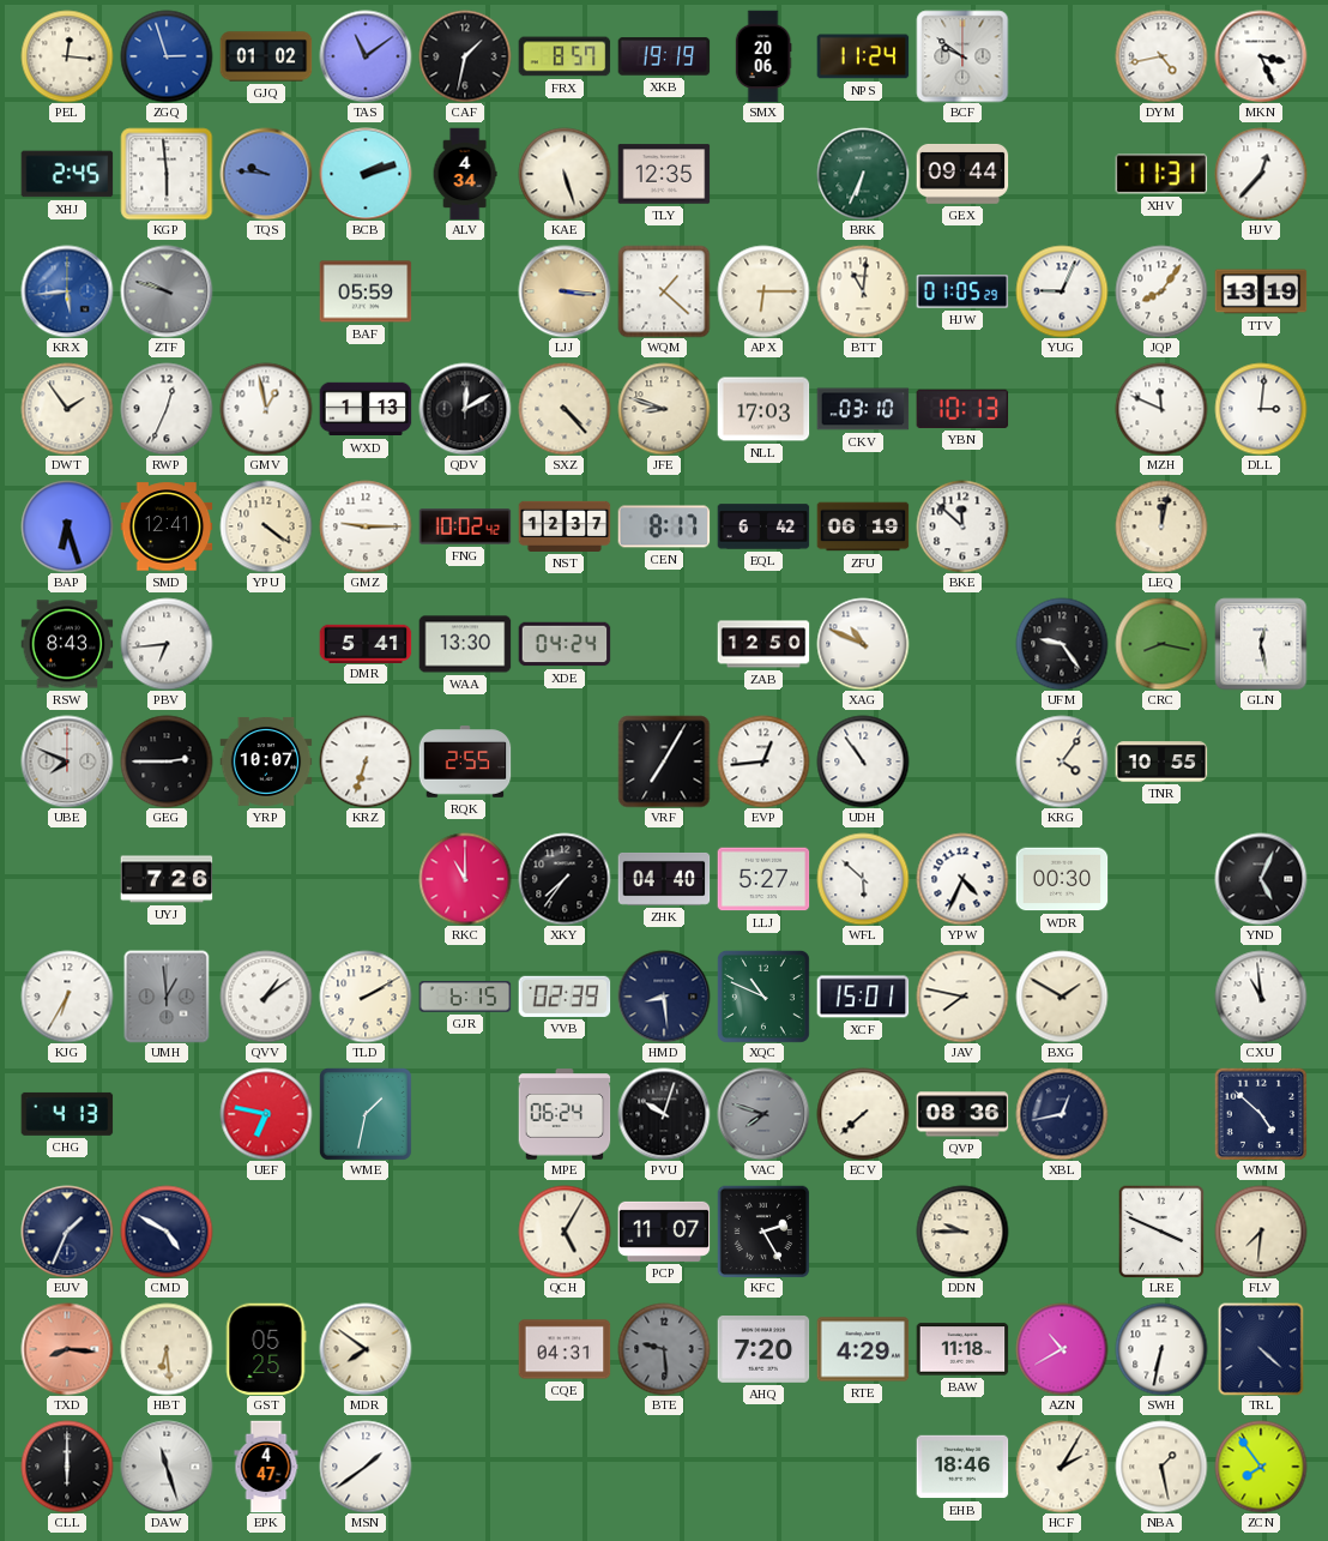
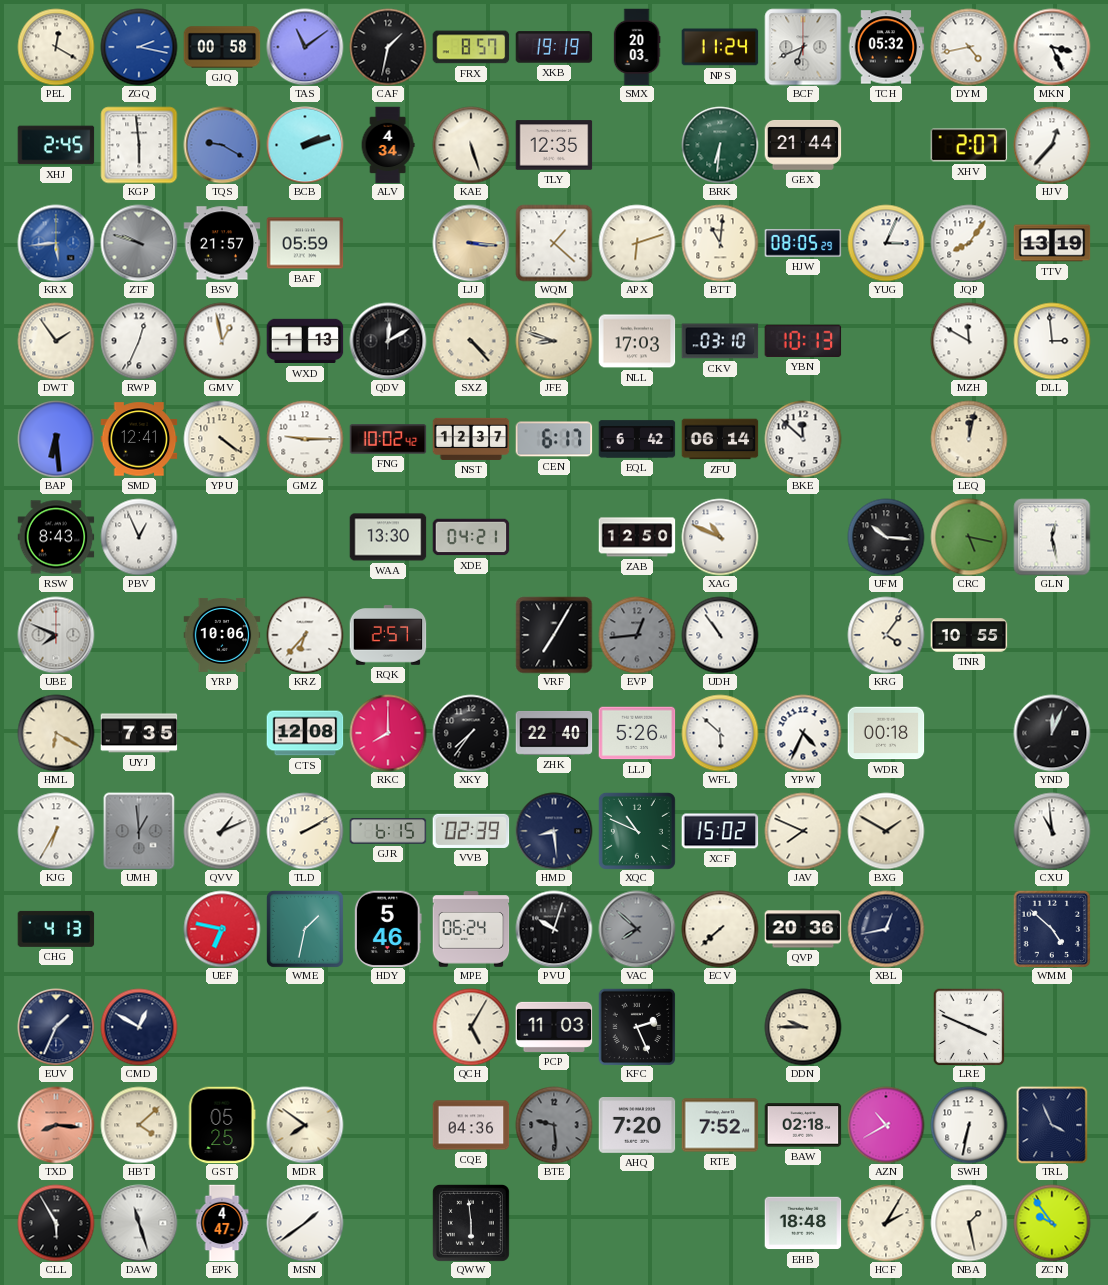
PEL: 12:16 -> 12:20
ZGQ: 2:57 -> 2:17
GJQ: 01:02 -> 00:58
SMX: 20:06 -> 20:03
BCF: 9:51 -> 6:41
TCH: none -> 05:32
TQS: 9:46 -> 9:20
BRK: 6:34 -> 6:31
GEX: 09:44 -> 21:44
XHV: 11:31 -> 2:07
BSV: none -> 21:57
APX: 6:15 -> 6:12
HJW: 01:05 -> 08:05
YUG: 9:04 -> 3:04
MZH: 11:49 -> 11:50
DLL: 3:01 -> 2:59
BAP: 6:27 -> 6:29
CEN: 8:17 -> 6:17
ZFU: 06:19 -> 06:14
PBV: 6:44 -> 12:56
DMR: 5:41 -> none
XDE: 04:24 -> 04:21
UFM: 9:24 -> 10:16
CRC: 8:17 -> 5:17
GEG: 2:45 -> none
YRP: 10:07 -> 10:06
KRZ: 6:33 -> 6:37
RQK: 2:55 -> 2:57
EVP dial: white -> grey
HML: none -> 6:20
UYJ: 7:26 -> 7:35
CTS: none -> 12:08
RKC: 11:00 -> 8:00
ZHK: 04:40 -> 22:40
LLJ: 5:27 -> 5:26
WDR: 00:30 -> 00:18
YND: 5:04 -> 12:04
QVV: 1:09 -> 1:11
XCF: 15:01 -> 15:02
JAV: 7:47 -> 7:49
HDY: none -> 5:46
VAC: 7:48 -> 7:52
QVP: 08:36 -> 20:36
CMD: 4:50 -> 12:50
PCP: 11:07 -> 11:03
KFC: 2:25 -> 2:26
FLV: 7:31 -> none
HBT: 6:29 -> 4:08
CQE: 04:31 -> 04:36
RTE: 4:29 -> 7:52
BAW: 11:18 -> 02:18
TRL: 4:22 -> 3:56
CLL: 6:00 -> 5:55
QWW: none -> 5:59
EHB: 18:46 -> 18:48
ZCN: 7:54 -> 9:54
